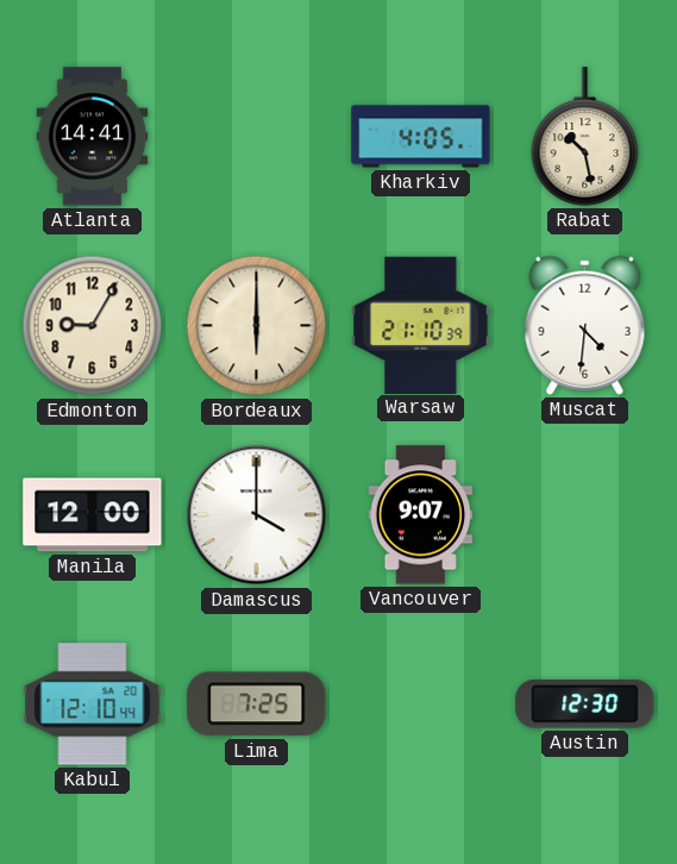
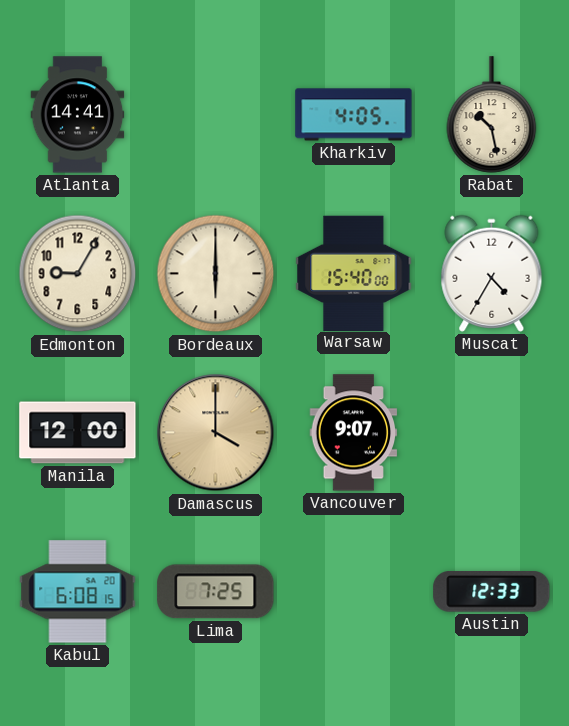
Warsaw: 21:10 -> 15:40
Muscat: 4:31 -> 4:35
Damascus dial: white -> champagne
Kabul: 12:10 -> 6:08
Austin: 12:30 -> 12:33
